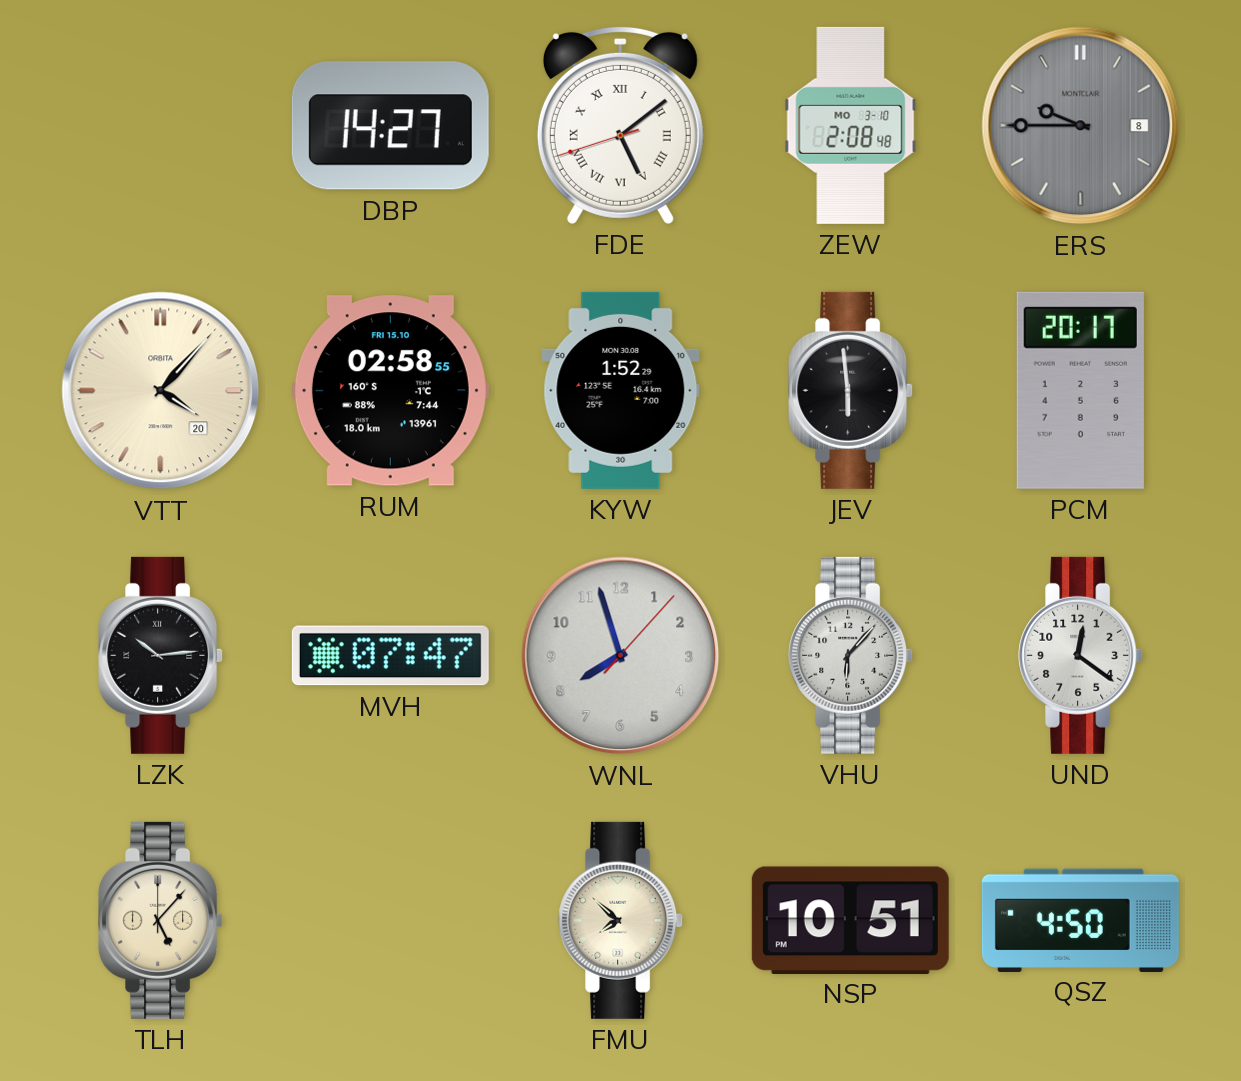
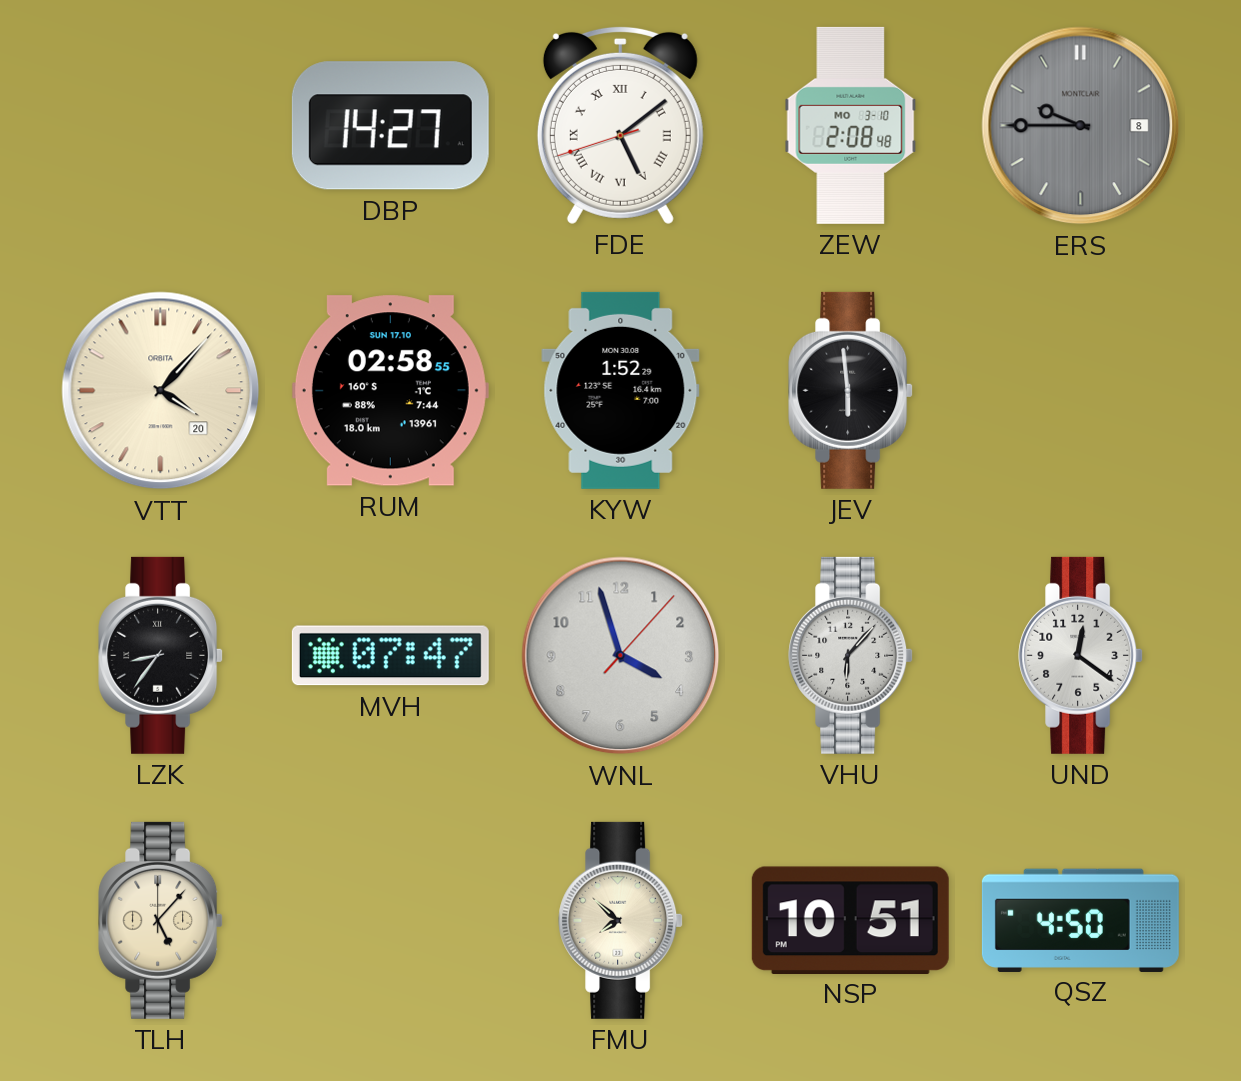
RUM date: FRI 15.10 -> SUN 17.10
PCM: 20:17 -> none
LZK: 10:14 -> 8:36
WNL: 7:57 -> 3:57
